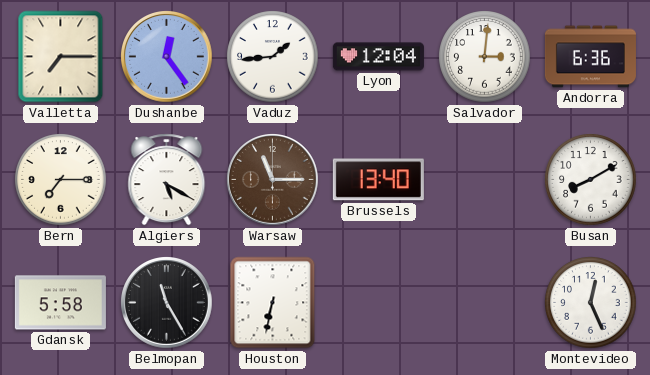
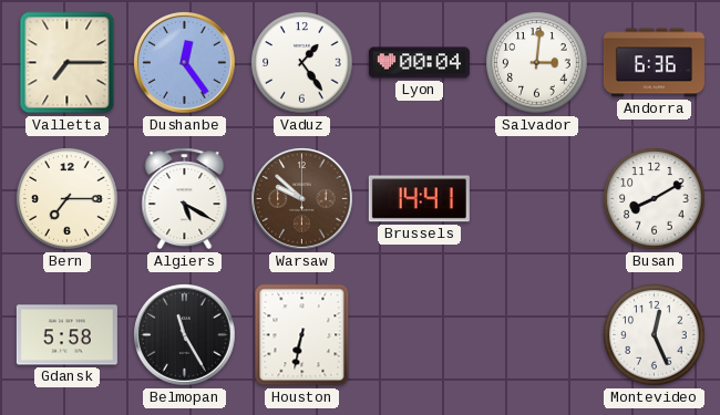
Vaduz: 1:44 -> 1:24
Lyon: 12:04 -> 00:04
Warsaw: 11:15 -> 9:52
Brussels: 13:40 -> 14:41
